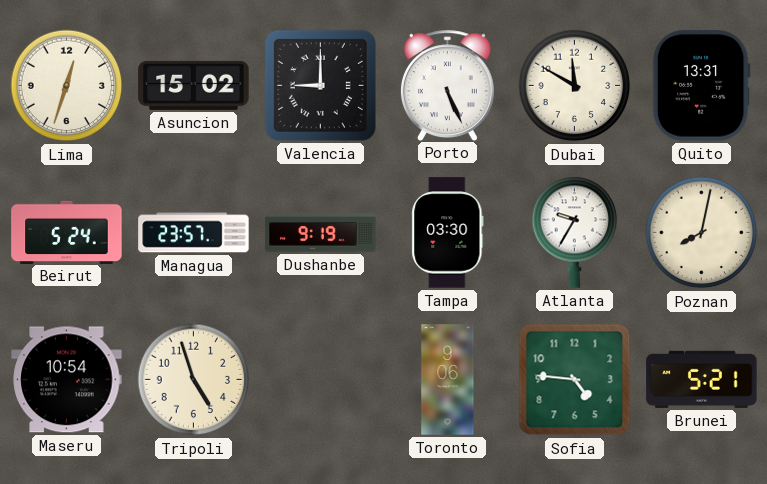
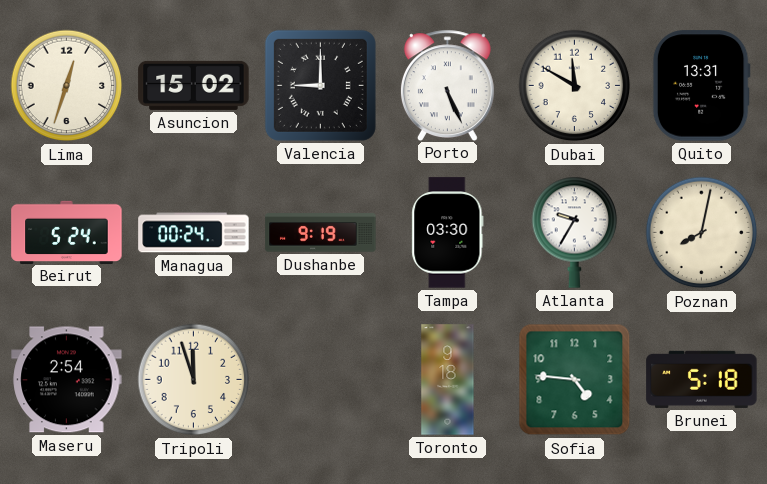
Managua: 23:57 -> 00:24
Maseru: 10:54 -> 2:54
Tripoli: 4:57 -> 11:57
Toronto: 9:06 -> 9:18
Brunei: 5:21 -> 5:18
